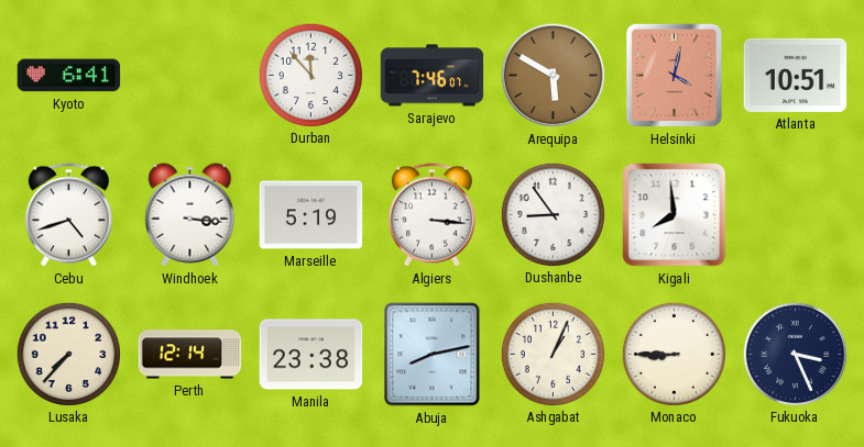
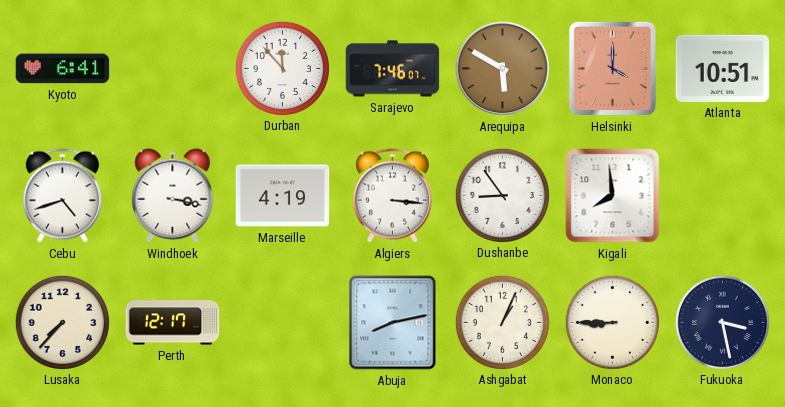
Helsinki: 4:02 -> 4:00
Windhoek: 3:16 -> 3:17
Marseille: 5:19 -> 4:19
Perth: 12:14 -> 12:17
Manila: 23:38 -> none
Fukuoka: 3:26 -> 3:28
